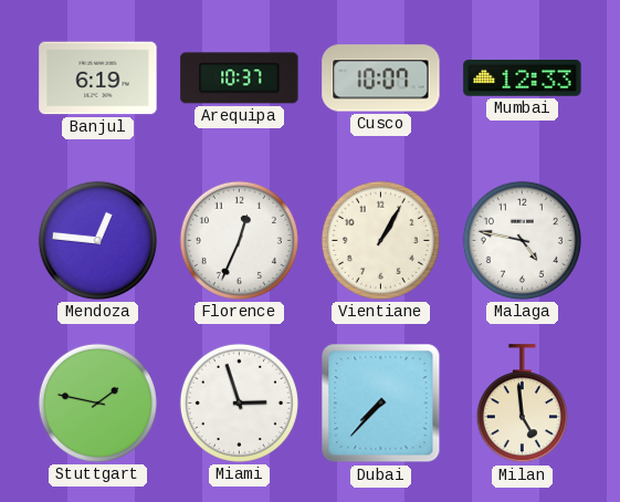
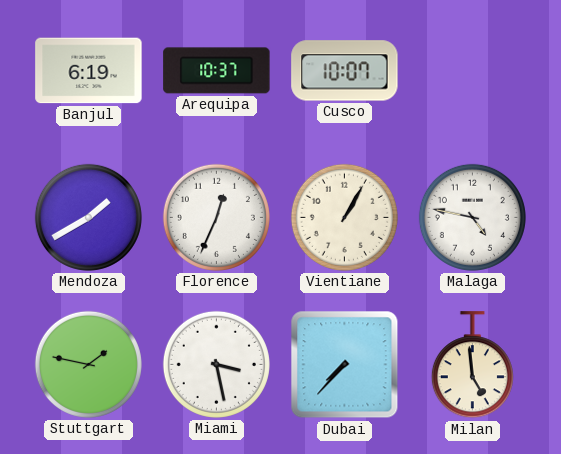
Mumbai: 12:33 -> none
Mendoza: 12:46 -> 1:40
Miami: 2:57 -> 3:28
